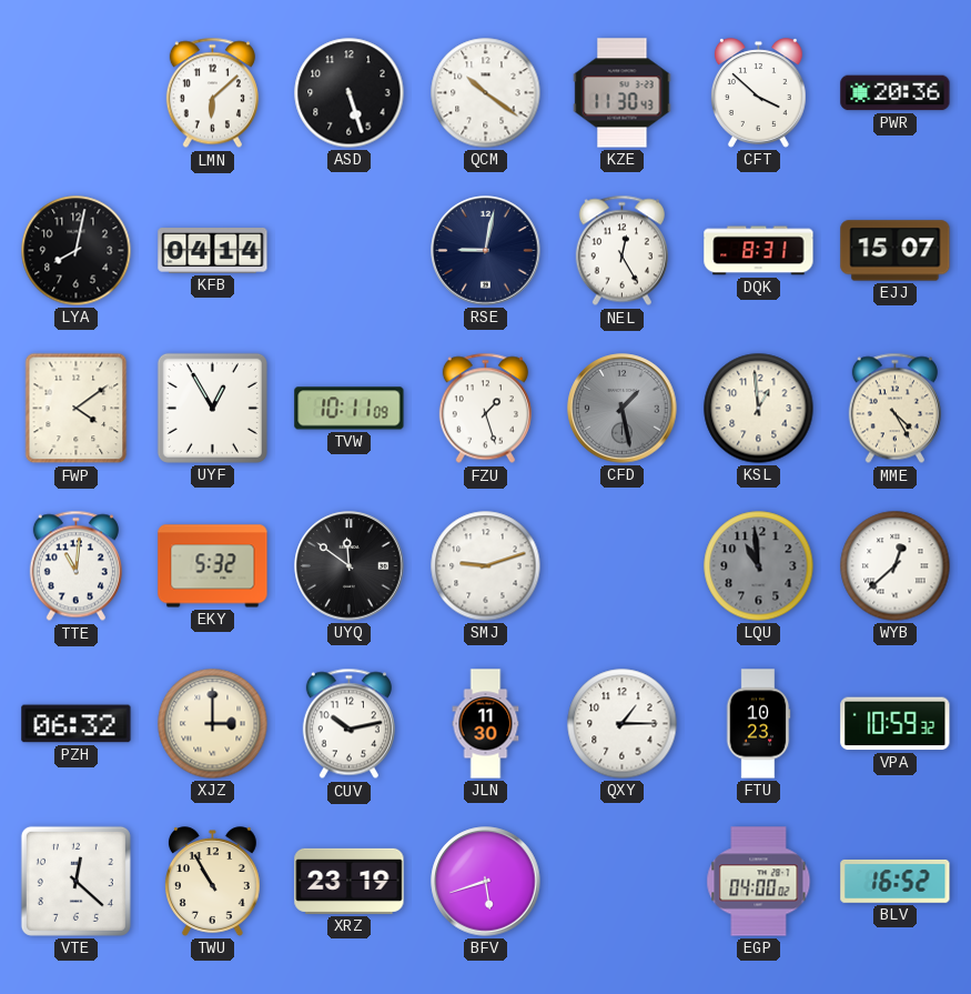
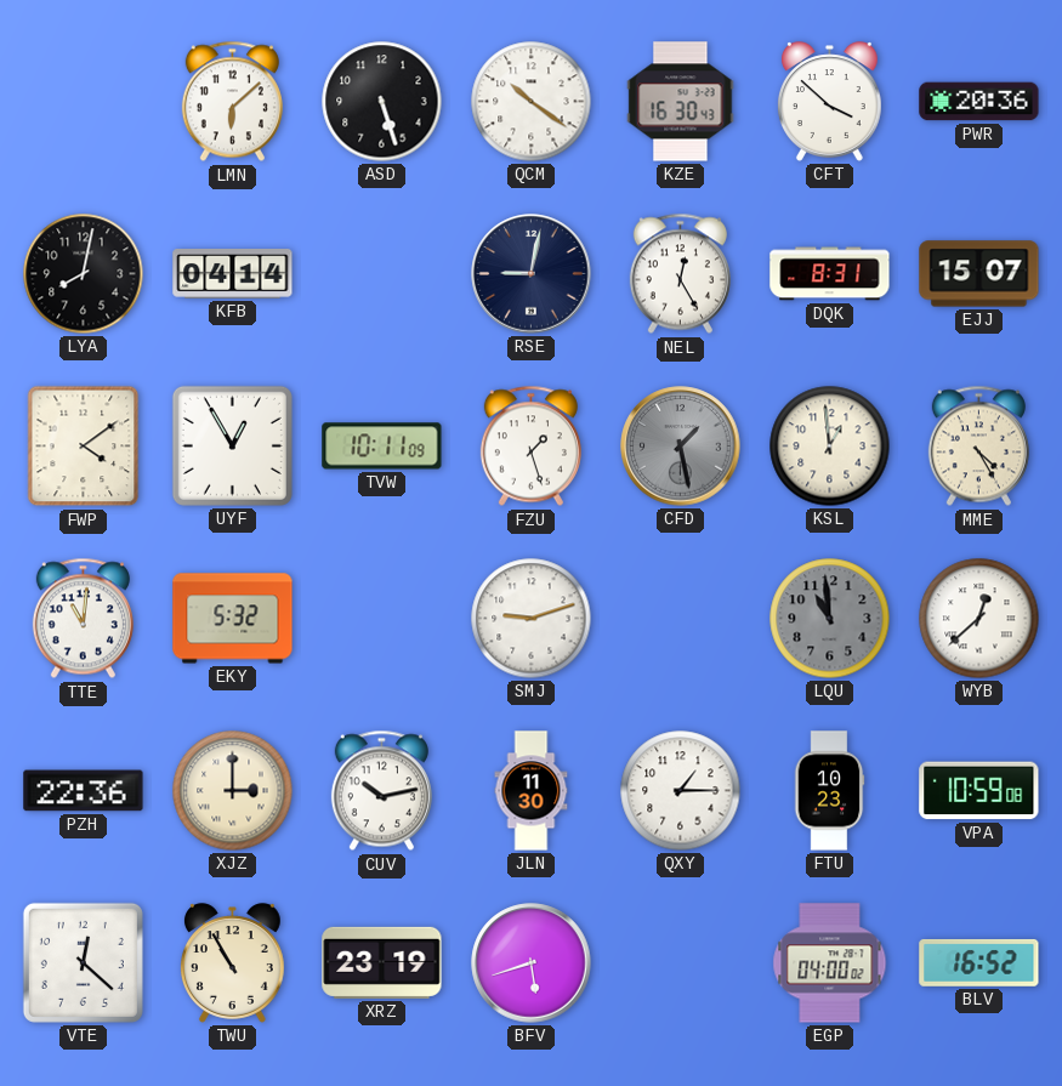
KZE: 11:30 -> 16:30
UYQ: 11:51 -> none
PZH: 06:32 -> 22:36
VPA: 10:59:32 -> 10:59:08
